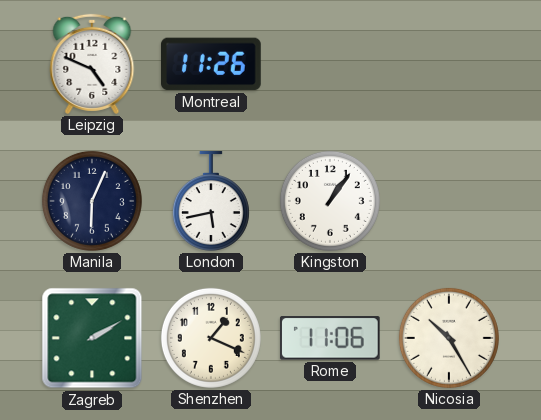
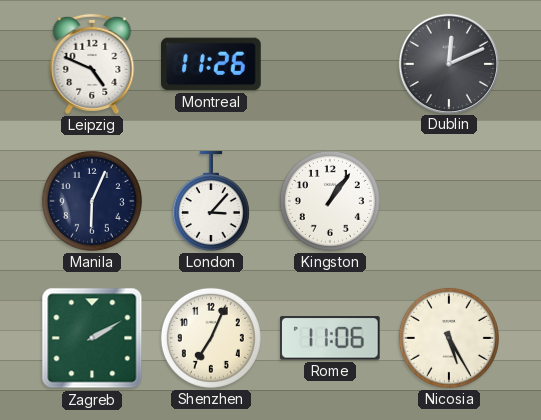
Dublin: none -> 12:11
London: 5:43 -> 3:07
Shenzhen: 1:19 -> 7:04
Nicosia: 10:25 -> 5:25
